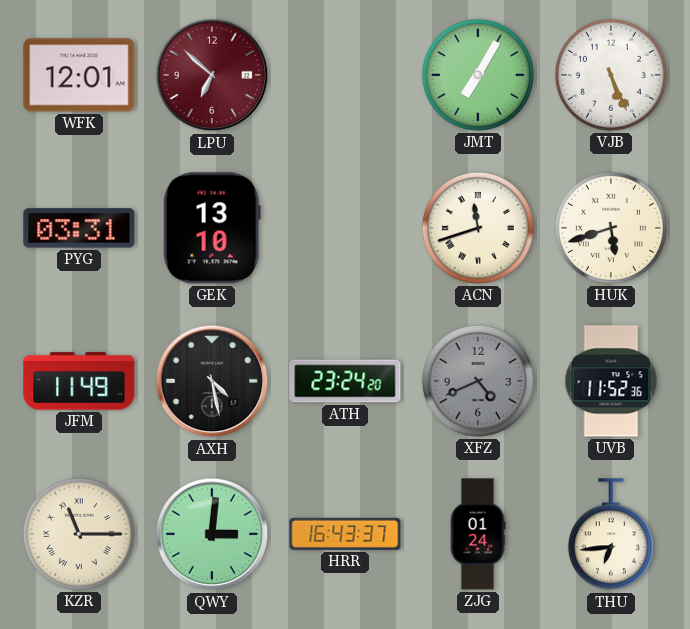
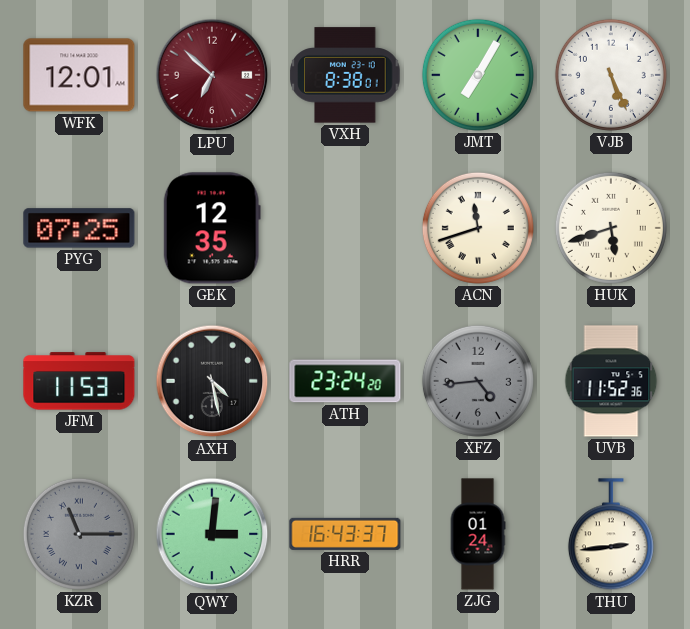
VXH: none -> 8:38
PYG: 03:31 -> 07:25
GEK: 13:10 -> 12:35
JFM: 11:49 -> 11:53
XFZ: 4:41 -> 4:44
KZR dial: cream -> grey
THU: 6:44 -> 2:44
